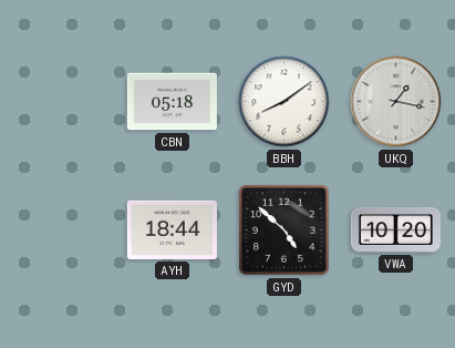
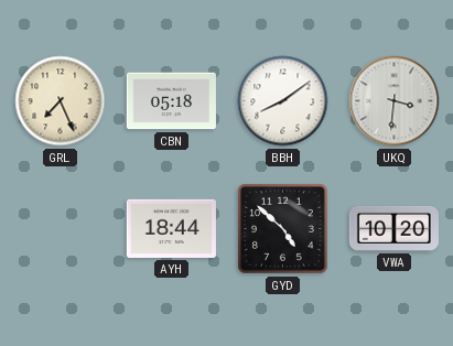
GRL: none -> 7:26
UKQ: 1:17 -> 3:31
